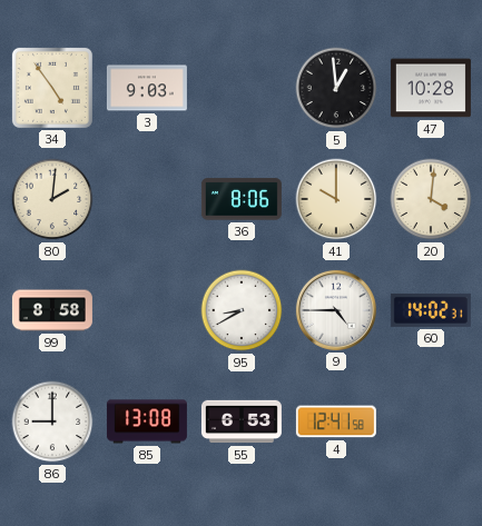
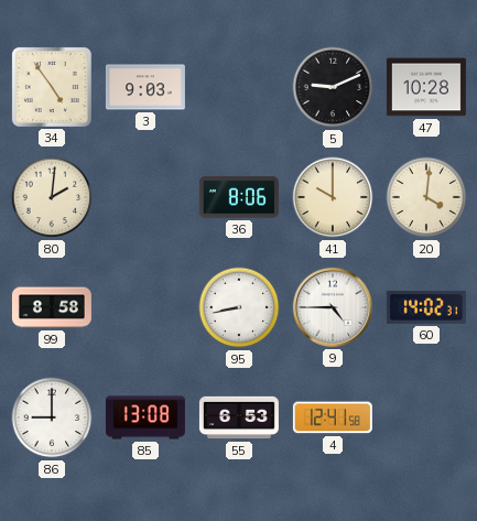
5: 12:59 -> 9:11
95: 8:40 -> 8:43
